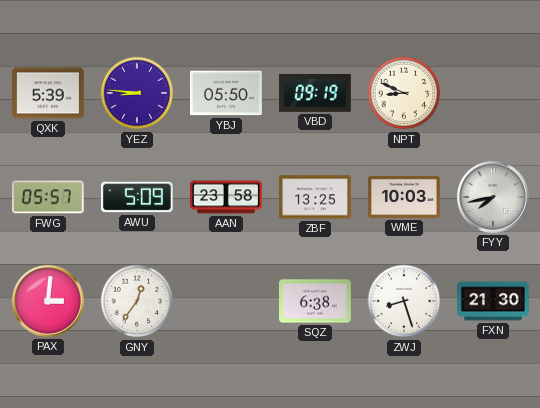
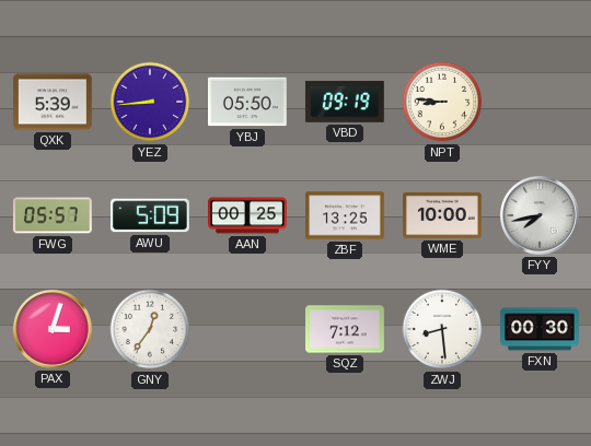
YEZ: 8:46 -> 8:44
NPT: 8:49 -> 8:46
AAN: 23:58 -> 00:25
WME: 10:03 -> 10:00
PAX: 3:01 -> 3:03
SQZ: 6:38 -> 7:12
ZWJ: 8:27 -> 8:29
FXN: 21:30 -> 00:30
